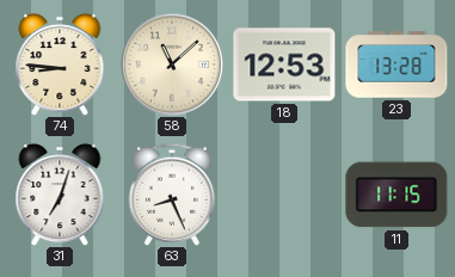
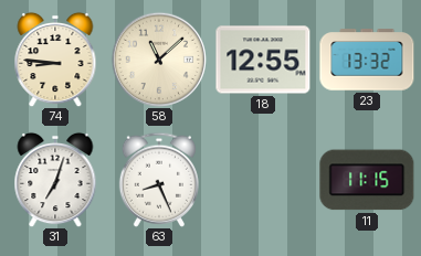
18: 12:53 -> 12:55
23: 13:28 -> 13:32
